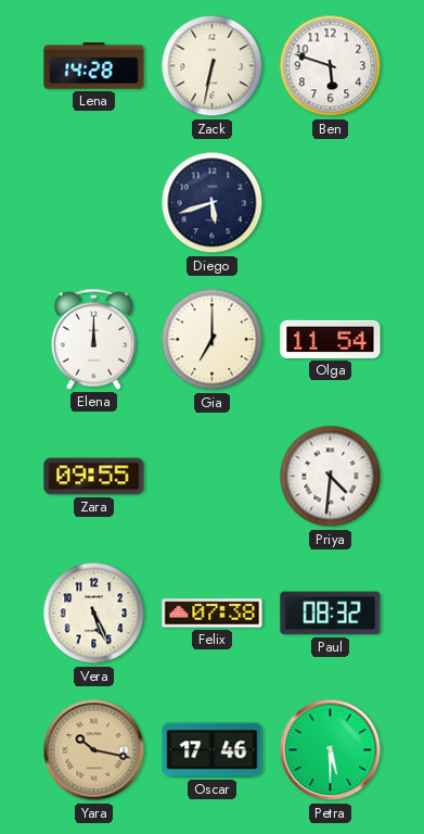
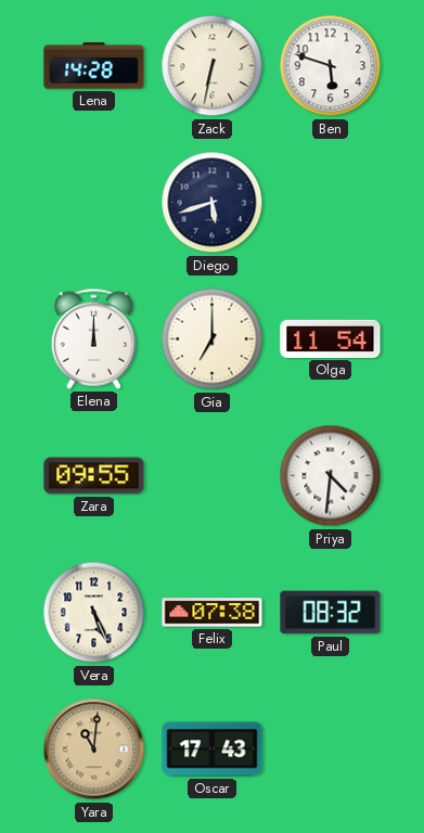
Yara: 10:17 -> 11:01
Oscar: 17:46 -> 17:43
Petra: 5:30 -> none
